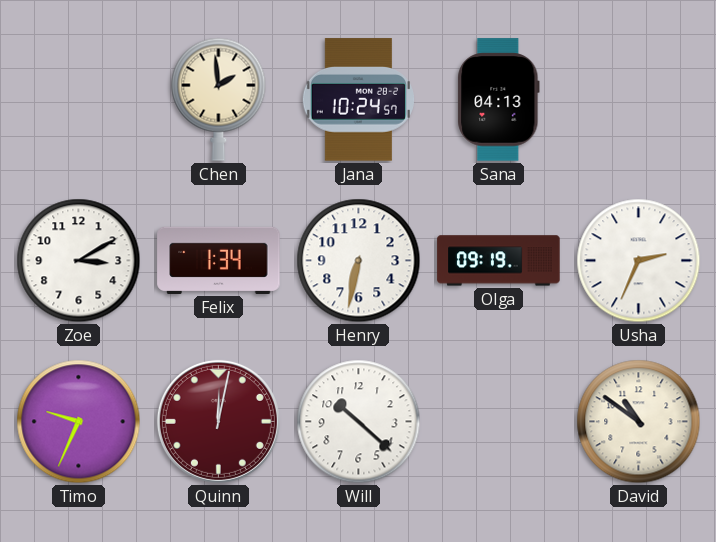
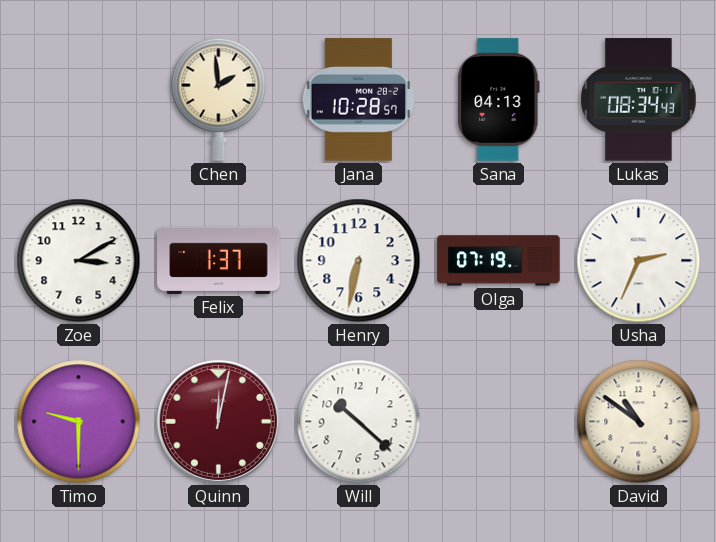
Jana: 10:24 -> 10:28
Lukas: none -> 08:34
Felix: 1:34 -> 1:37
Olga: 09:19 -> 07:19
Timo: 9:34 -> 9:30
